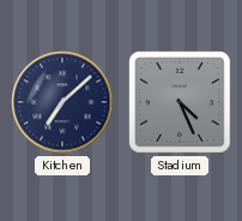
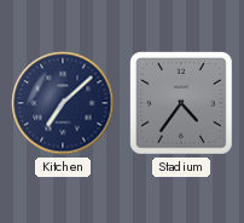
Stadium: 4:26 -> 4:36
